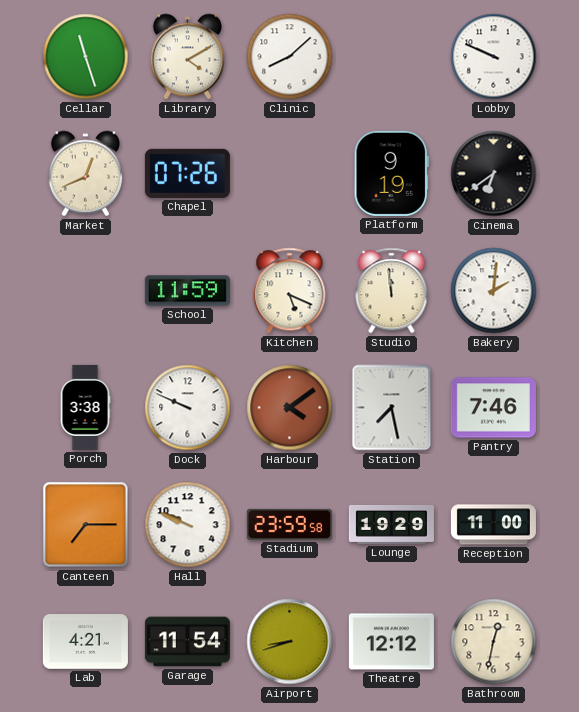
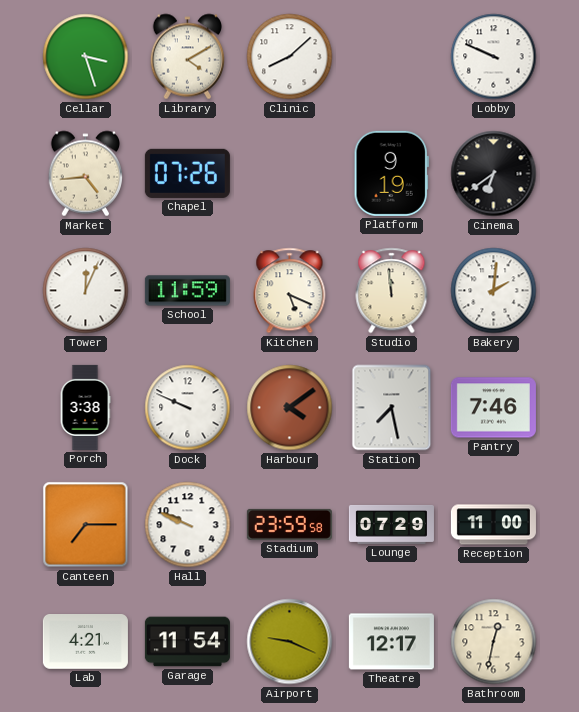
Cellar: 11:27 -> 3:27
Market: 12:41 -> 4:44
Tower: none -> 12:04
Lounge: 19:29 -> 07:29
Airport: 8:42 -> 9:19
Theatre: 12:12 -> 12:17
